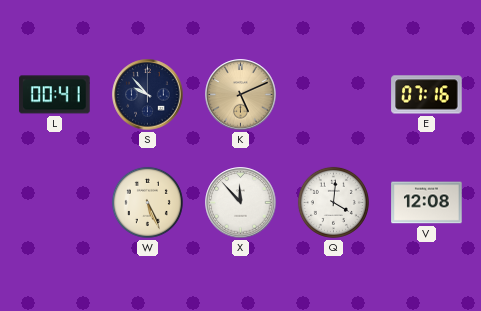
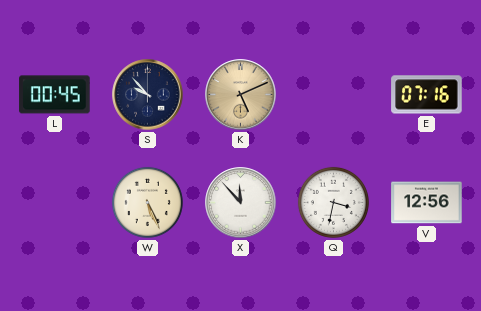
L: 00:41 -> 00:45
Q: 4:01 -> 3:32
V: 12:08 -> 12:56
